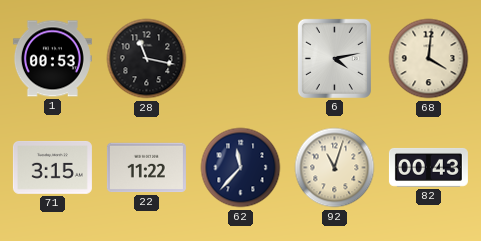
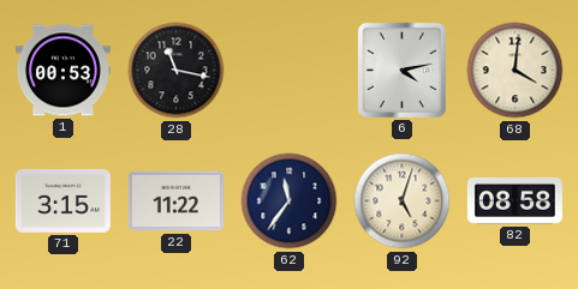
62: 11:37 -> 11:36
92: 11:03 -> 5:03
82: 00:43 -> 08:58
